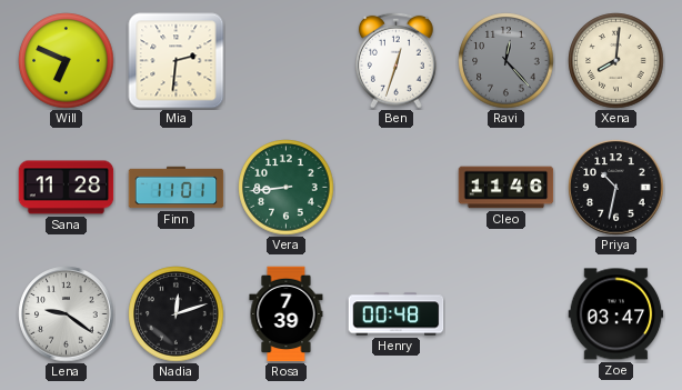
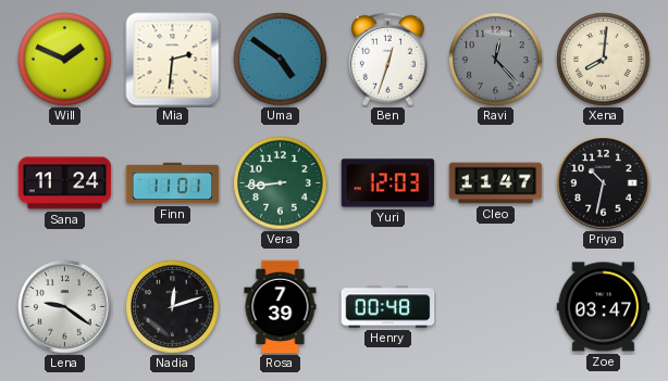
Will: 6:49 -> 1:49
Uma: none -> 4:51
Sana: 11:28 -> 11:24
Yuri: none -> 12:03
Cleo: 11:46 -> 11:47
